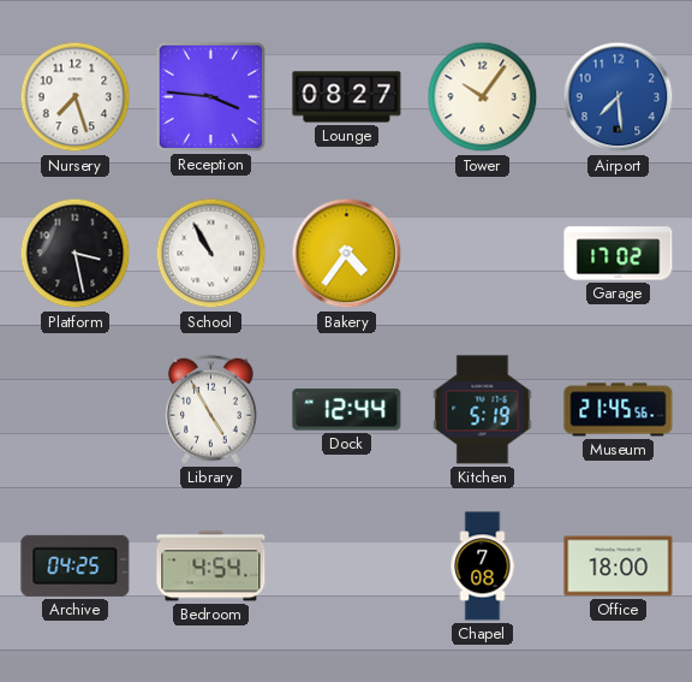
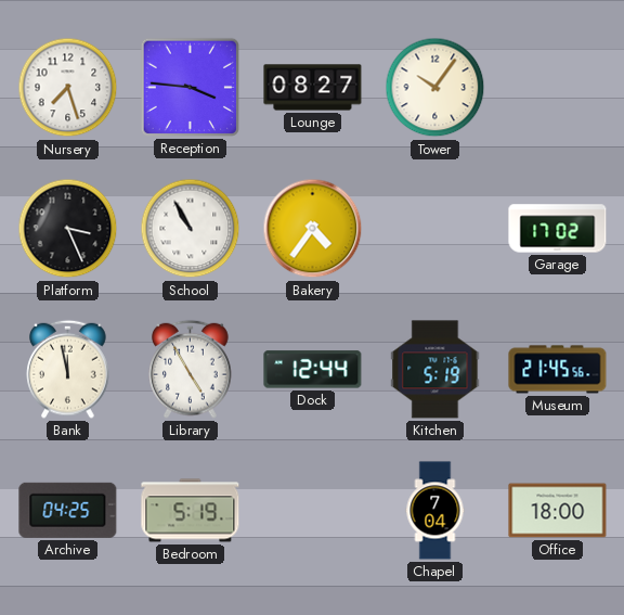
Airport: 7:29 -> none
Platform: 3:28 -> 3:26
Bank: none -> 11:58
Bedroom: 4:54 -> 5:19
Chapel: 7:08 -> 7:04
